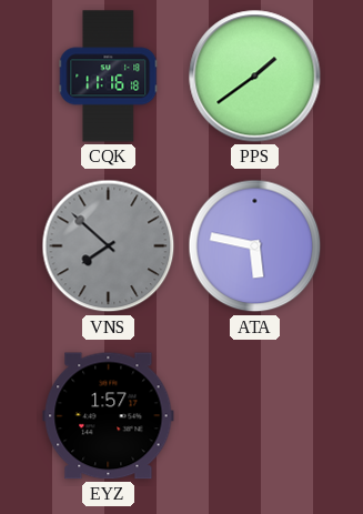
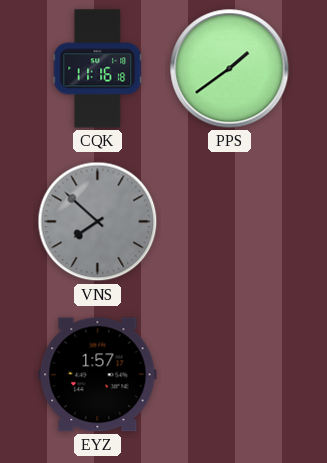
ATA: 5:47 -> none
